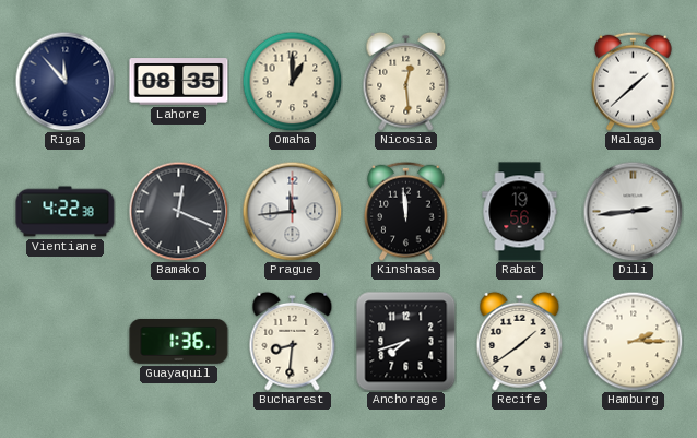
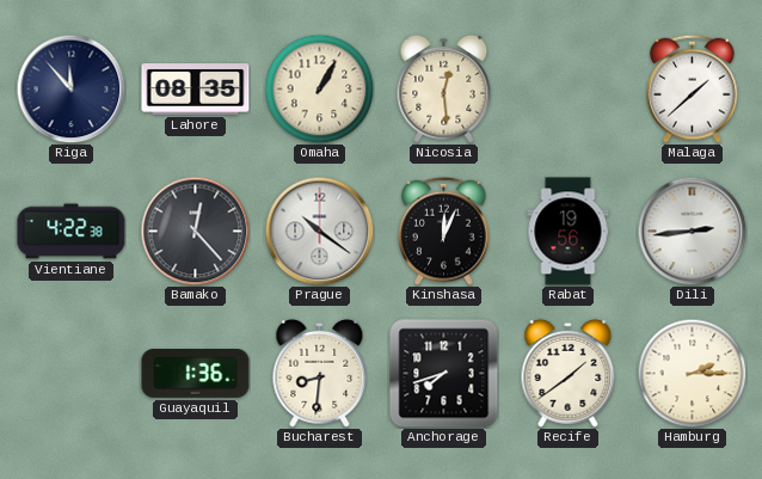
Omaha: 1:00 -> 1:05
Bamako: 12:19 -> 12:23
Prague: 11:44 -> 10:21
Kinshasa: 11:59 -> 12:04
